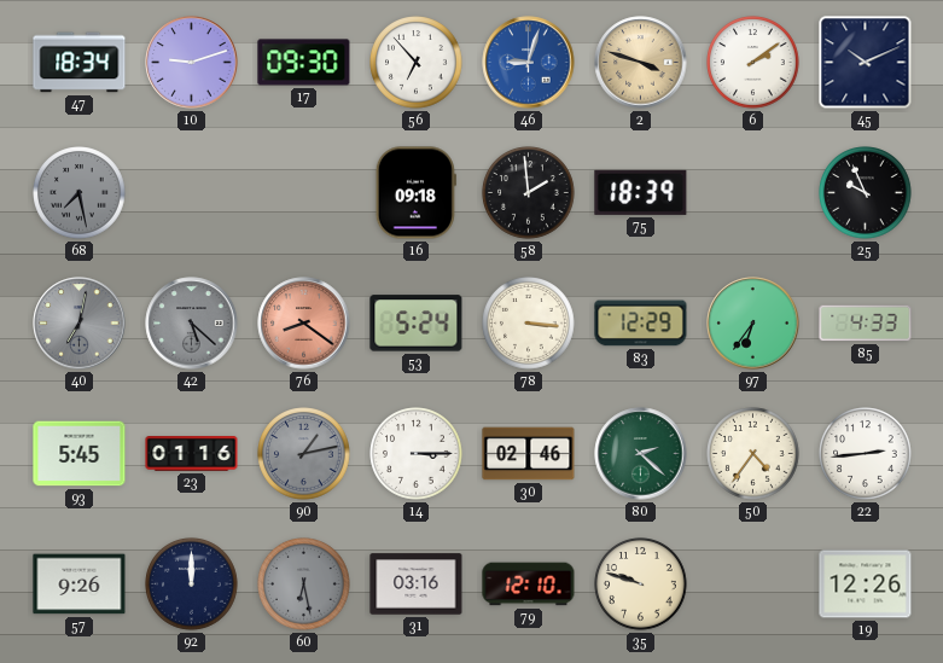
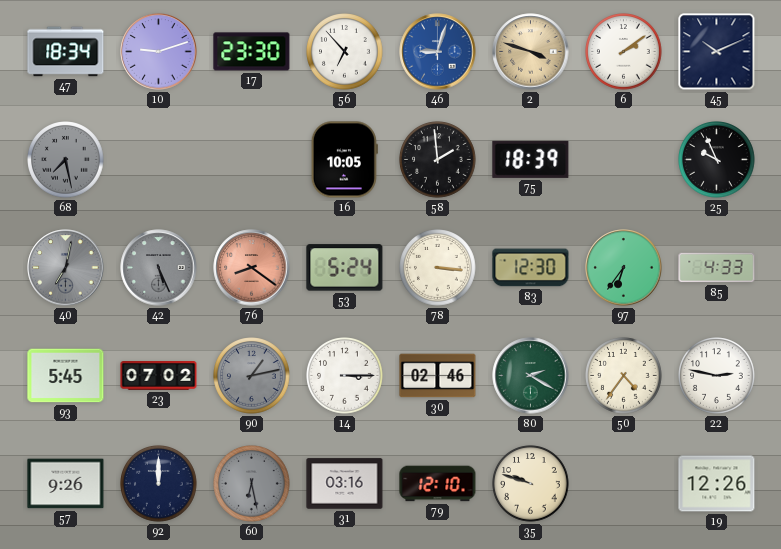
17: 09:30 -> 23:30
16: 09:18 -> 10:05
42: 5:22 -> 5:26
83: 12:29 -> 12:30
23: 01:16 -> 07:02
80: 2:22 -> 2:20
22: 2:44 -> 2:47
